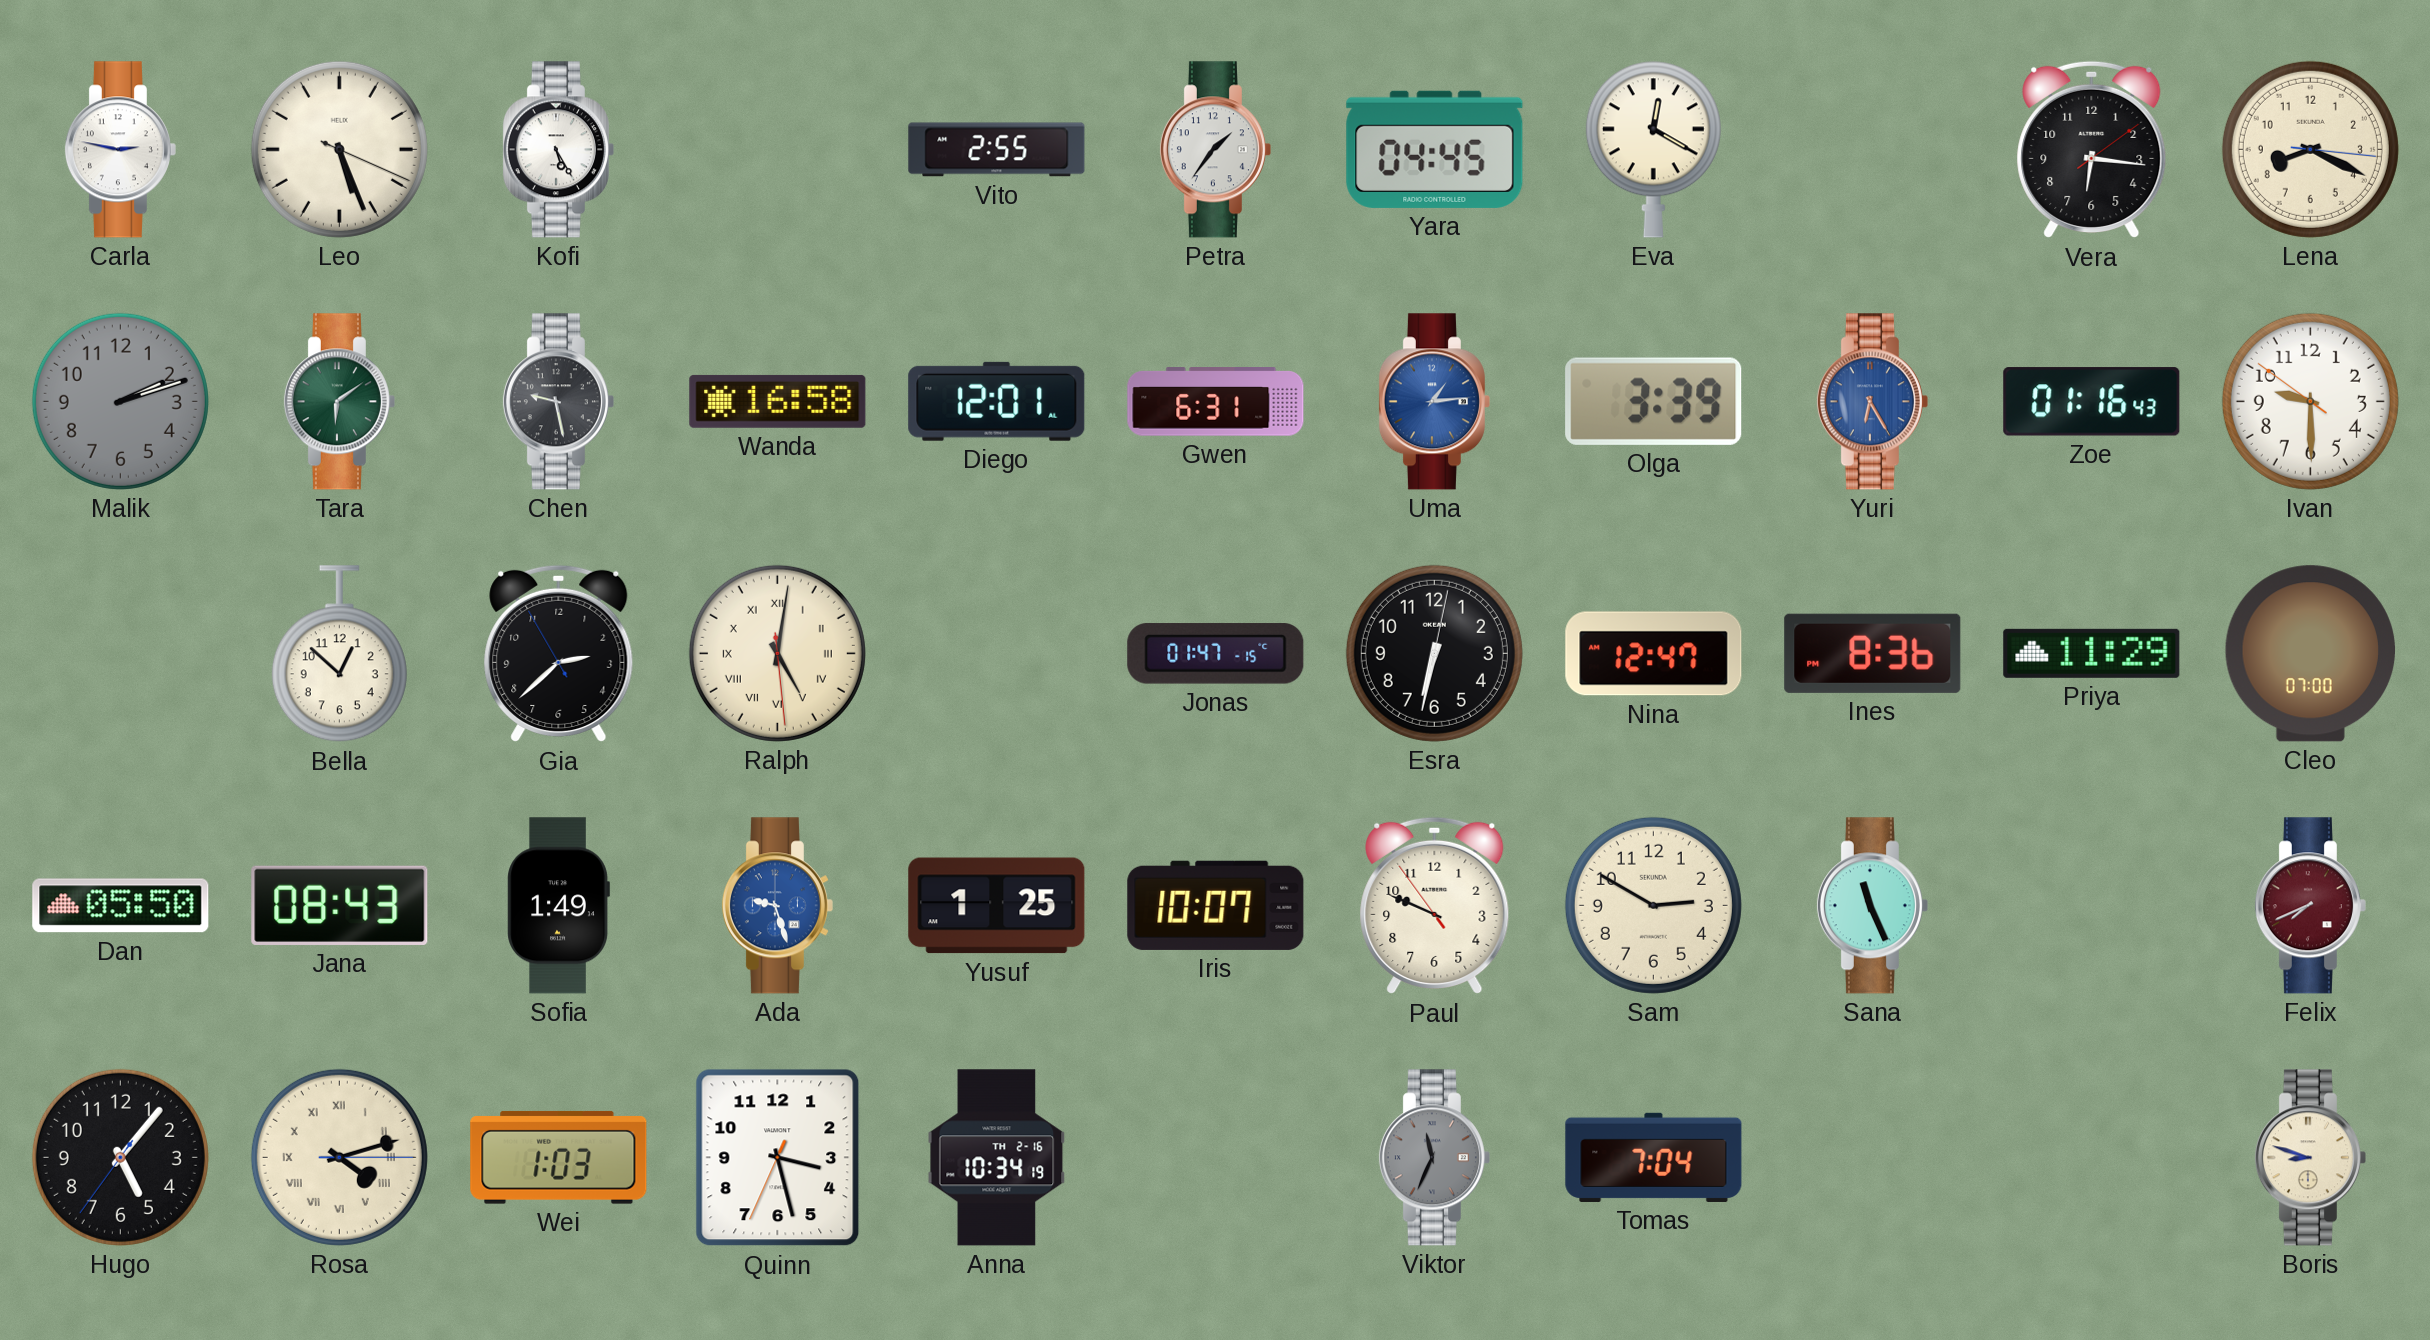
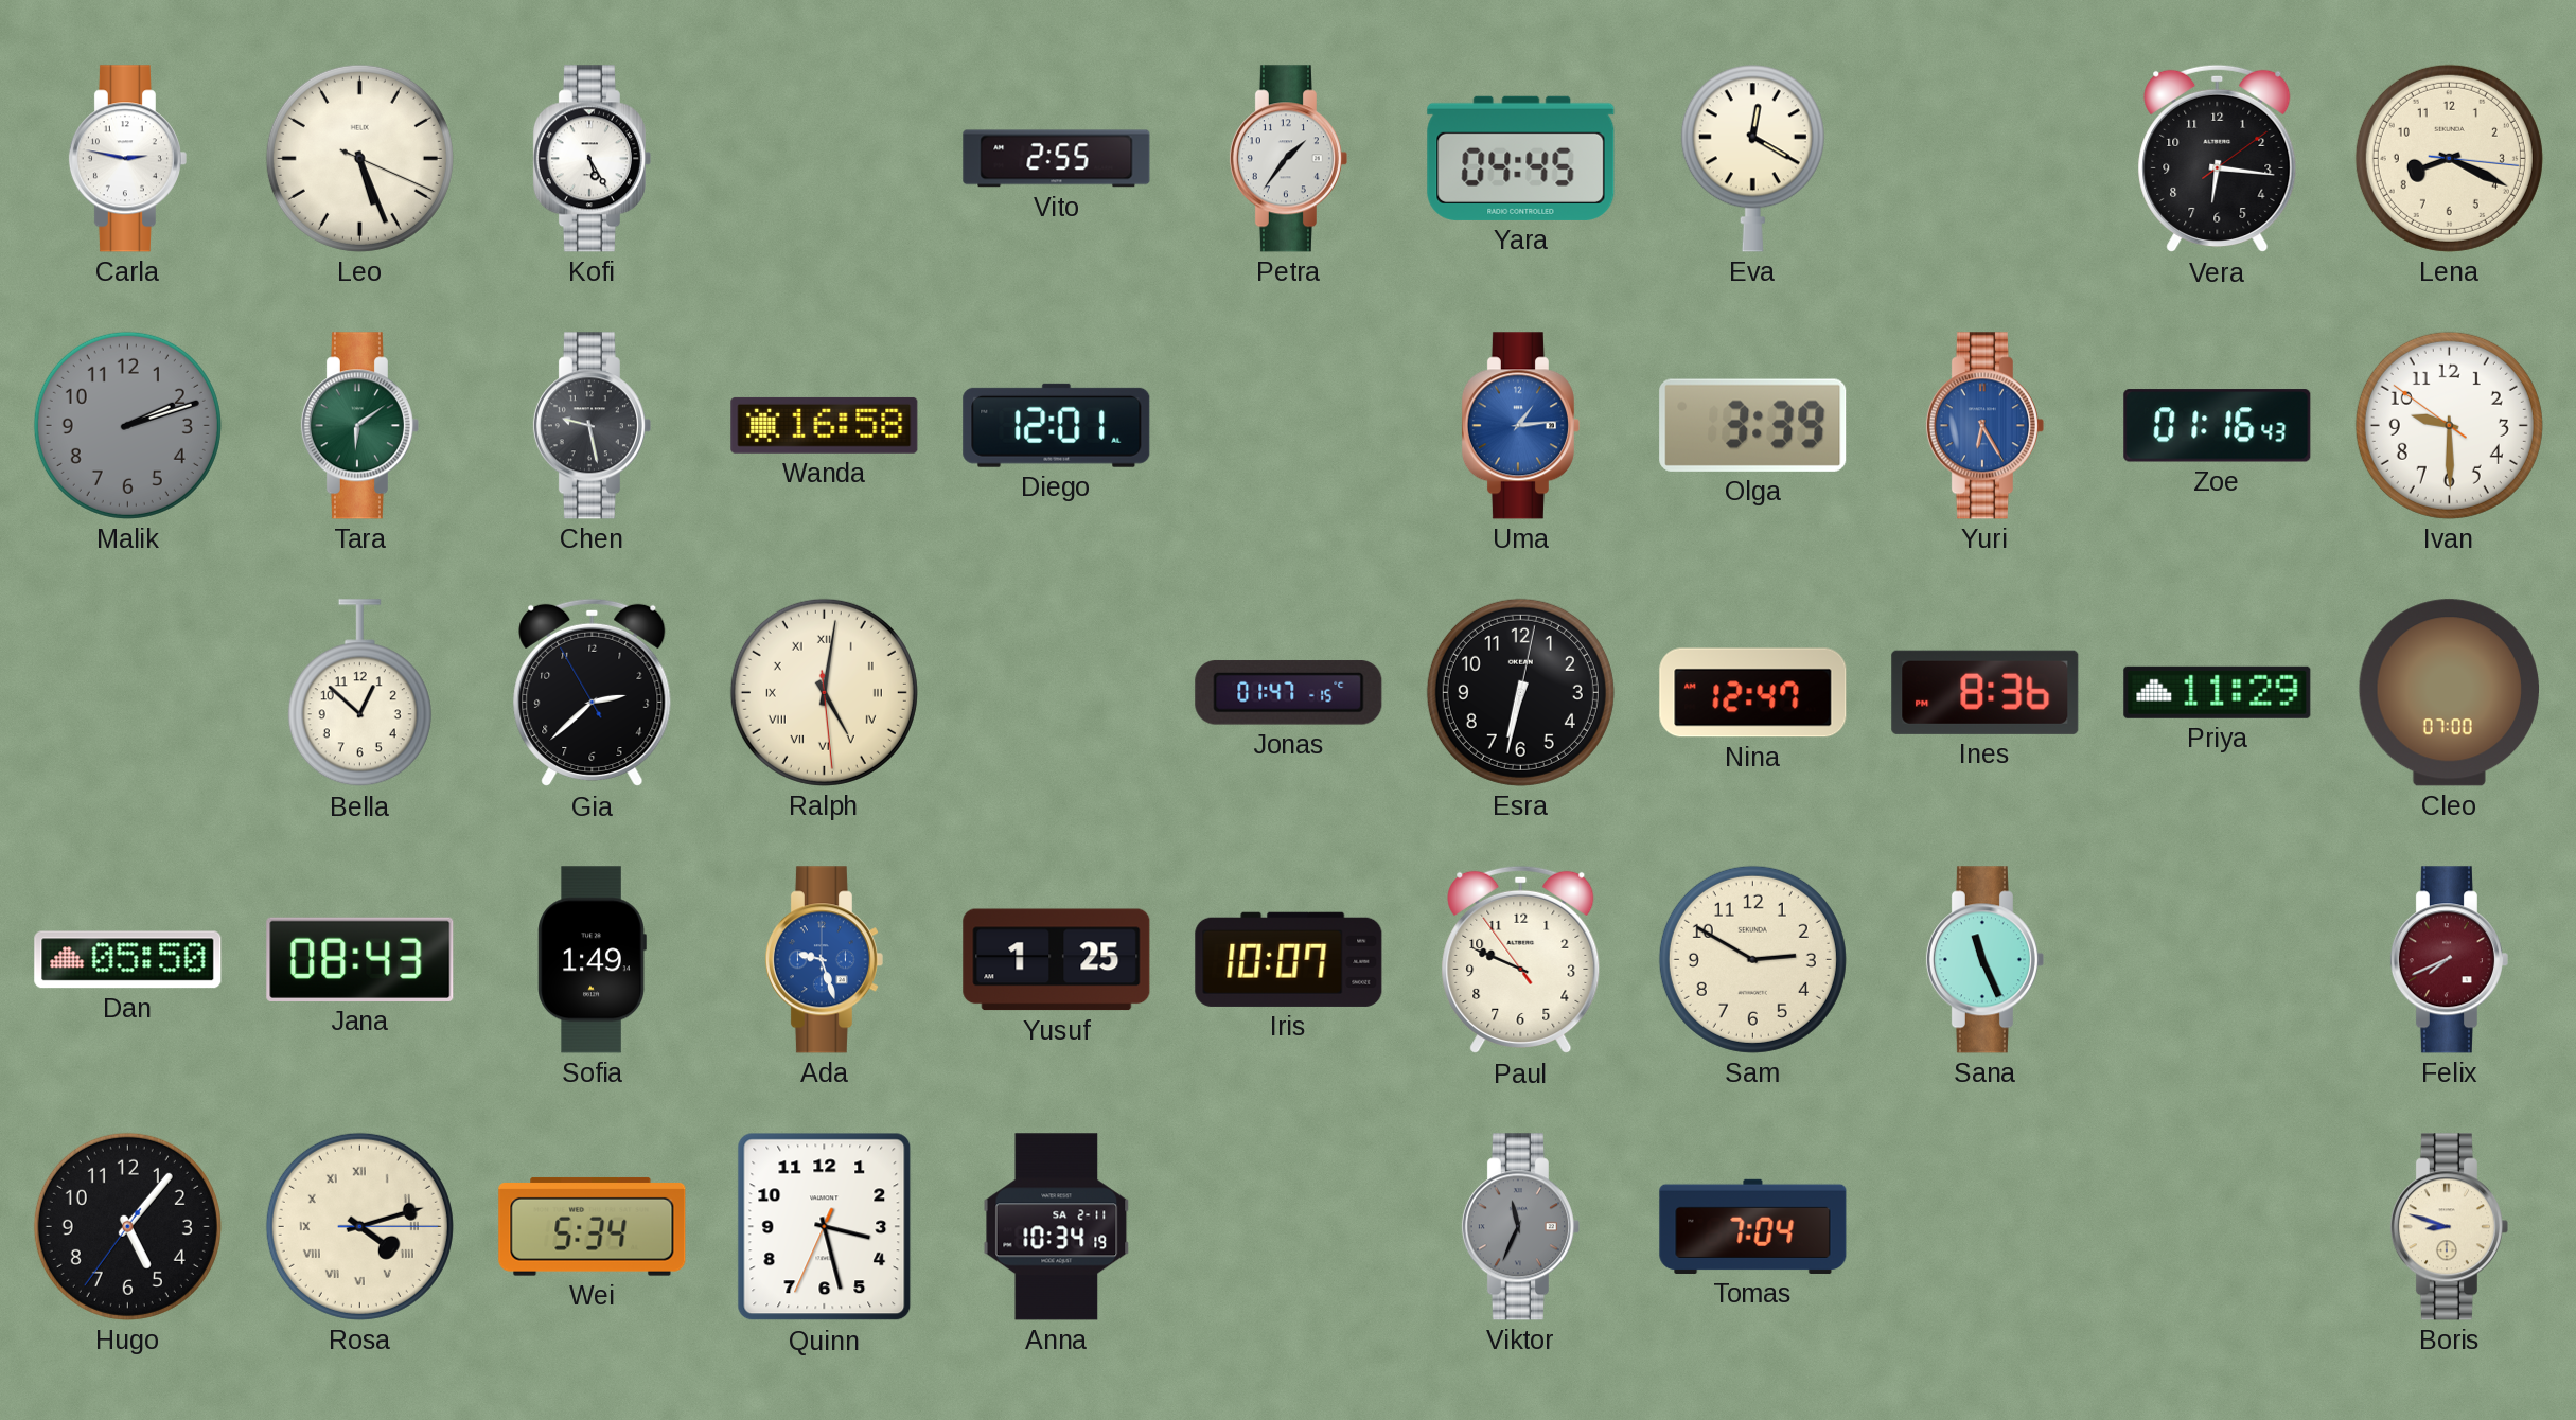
Gwen: 6:31 -> none
Wei: 1:03 -> 5:34
Anna date: TH 2-16 -> SA 2-11
